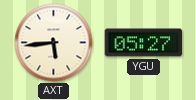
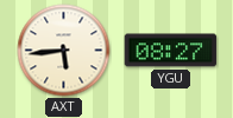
YGU: 05:27 -> 08:27
